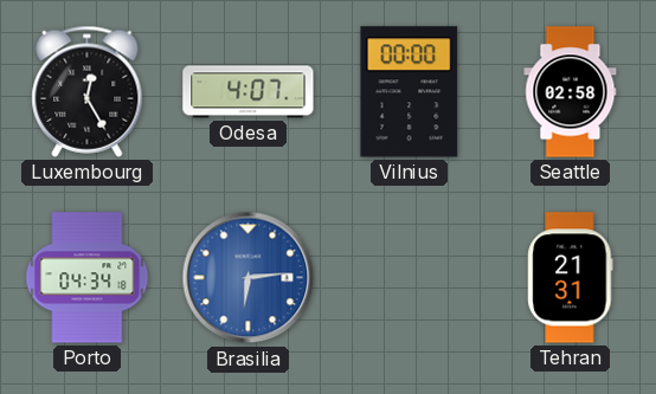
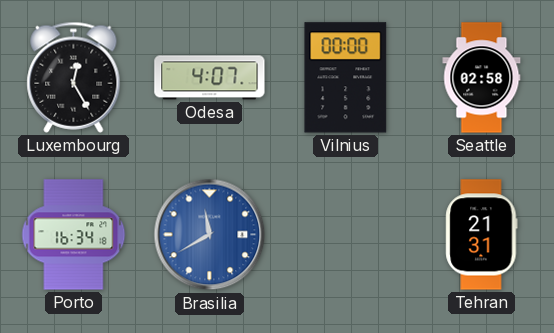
Porto: 04:34 -> 16:34
Brasilia: 6:14 -> 11:40
